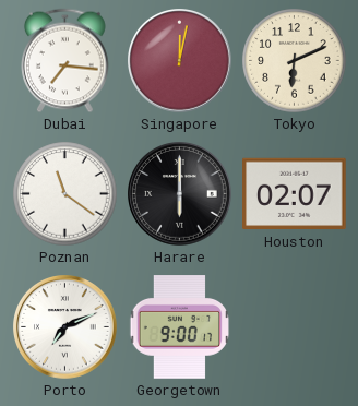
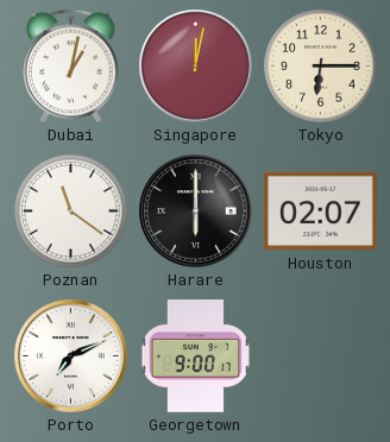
Dubai: 7:16 -> 1:02
Tokyo: 6:11 -> 6:15
